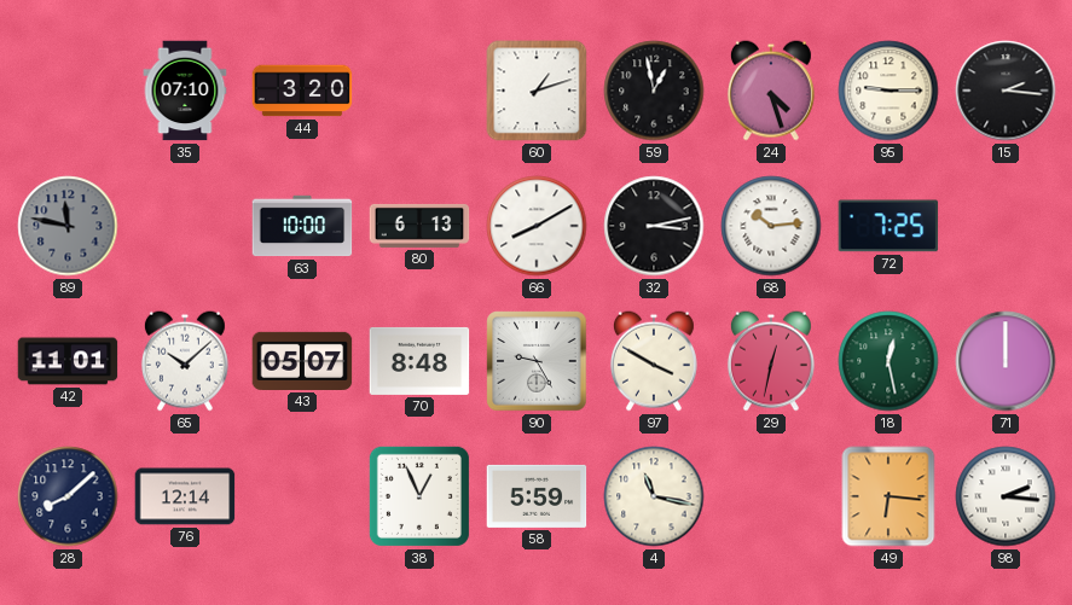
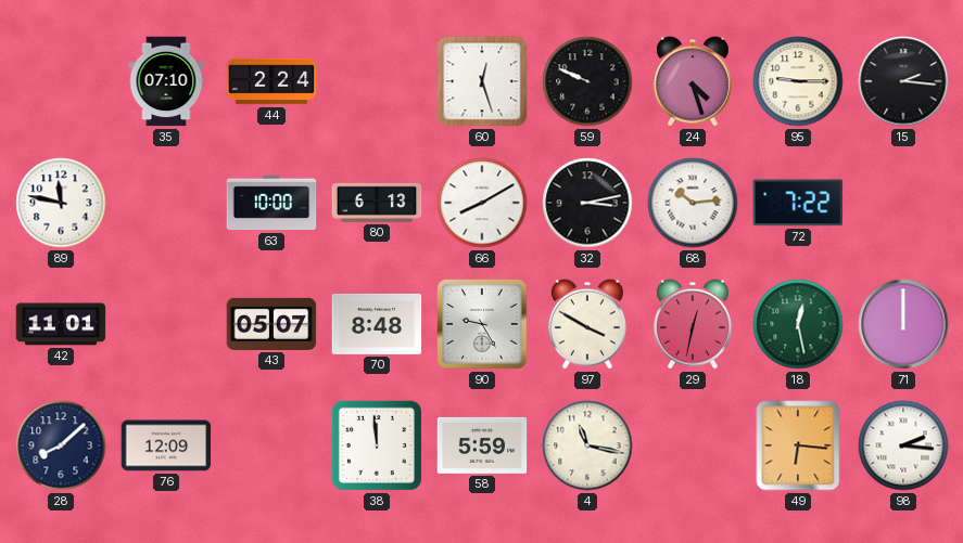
44: 3:20 -> 2:24
60: 1:12 -> 12:27
59: 12:58 -> 9:49
89 dial: grey -> white
72: 7:25 -> 7:22
65: 10:08 -> none
76: 12:14 -> 12:09
38: 12:56 -> 11:59
